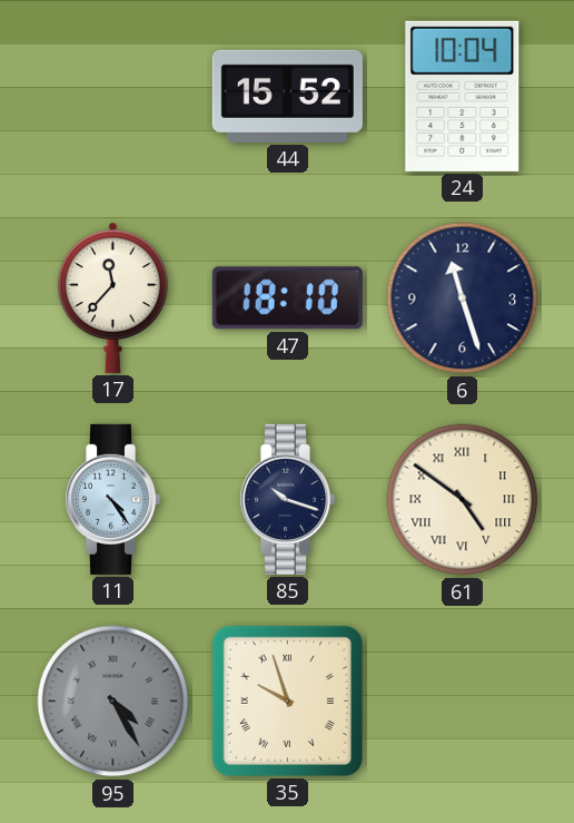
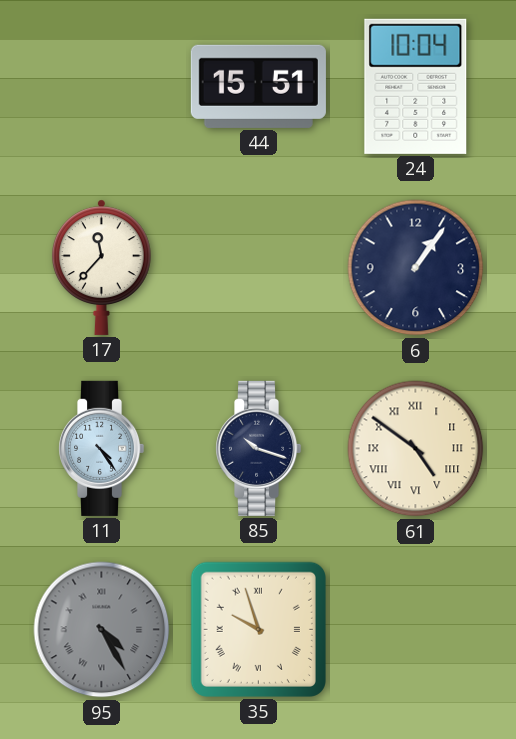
44: 15:52 -> 15:51
47: 18:10 -> none
6: 11:27 -> 1:06
